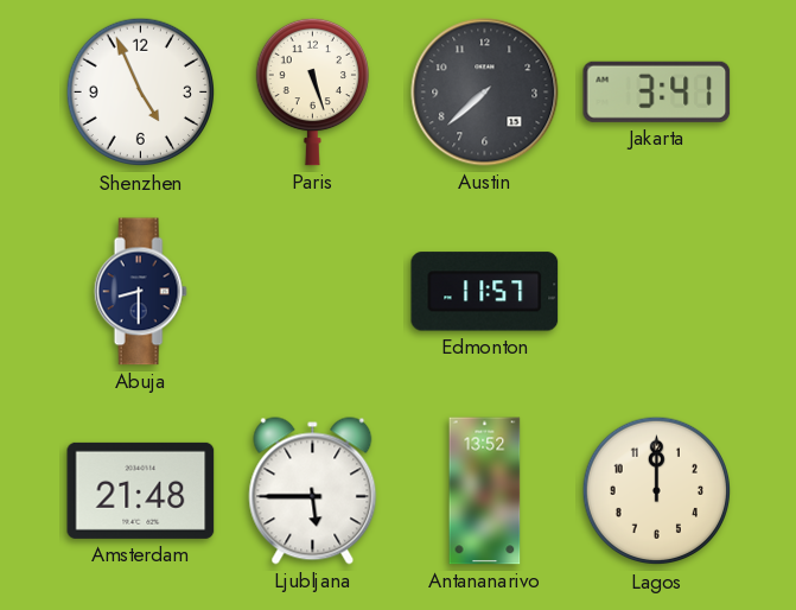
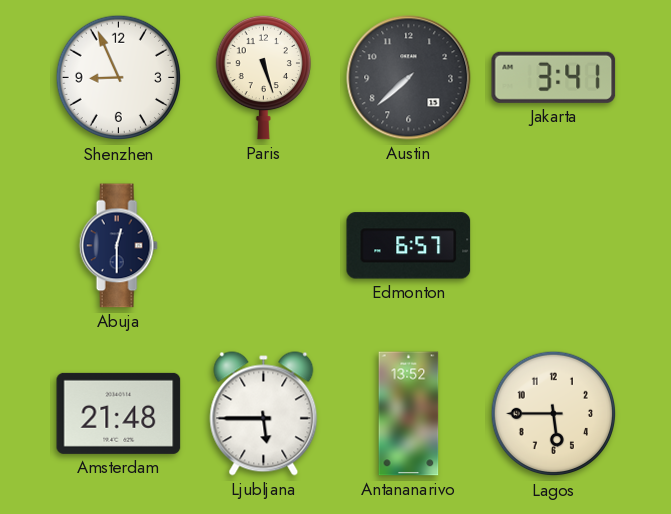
Shenzhen: 4:56 -> 8:56
Abuja: 8:30 -> 12:30
Edmonton: 11:57 -> 6:57
Lagos: 12:00 -> 5:45
